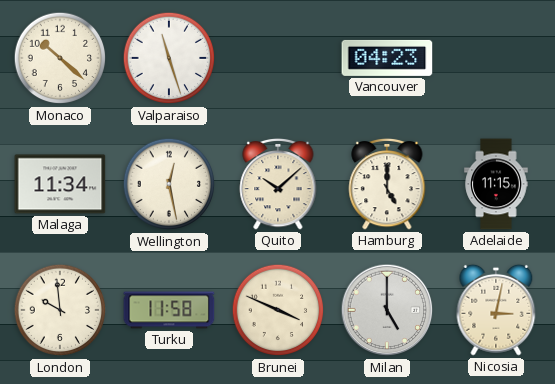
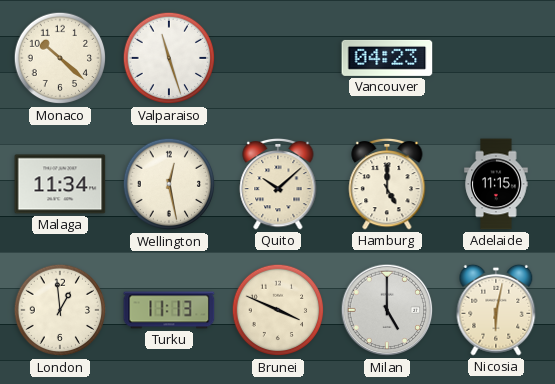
London: 9:59 -> 12:59
Turku: 11:58 -> 11:13
Nicosia: 3:02 -> 6:02
